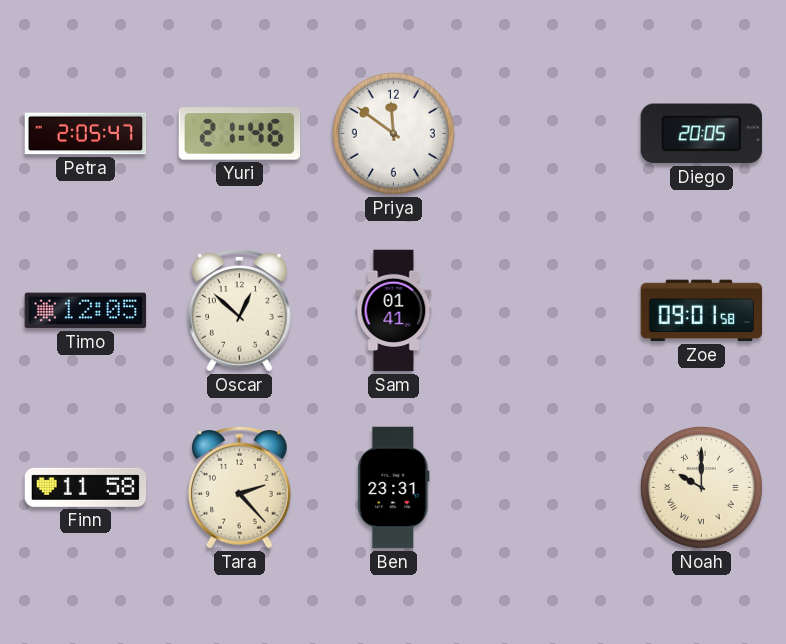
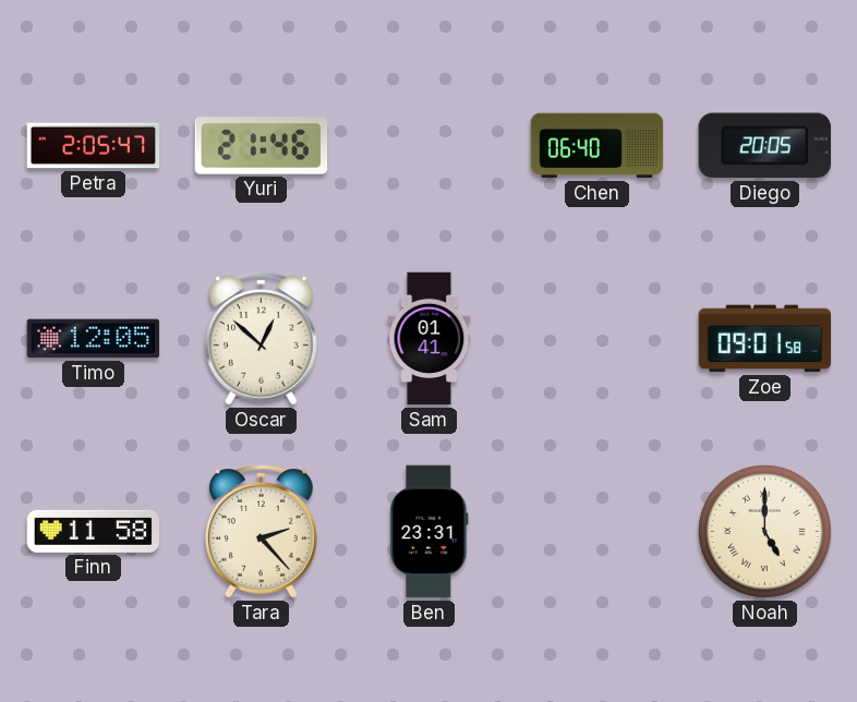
Priya: 11:51 -> none
Chen: none -> 06:40
Noah: 10:00 -> 5:00
